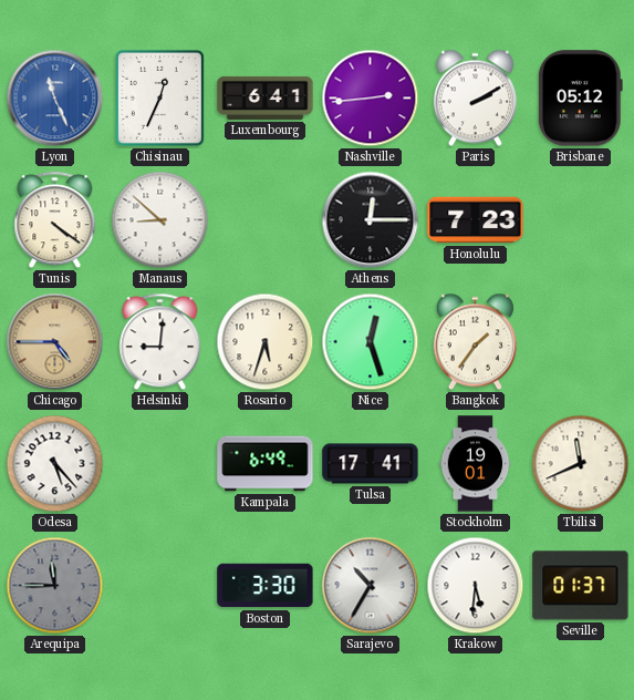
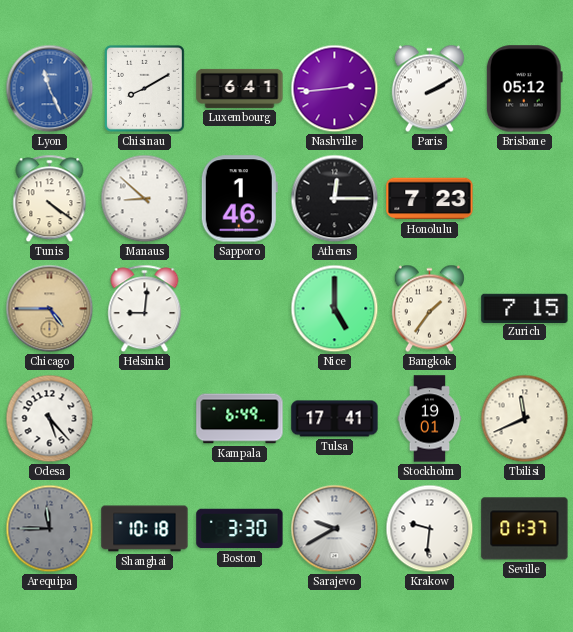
Chisinau: 12:34 -> 8:10
Sapporo: none -> 1:46
Rosario: 5:33 -> none
Nice: 12:27 -> 5:00
Zurich: none -> 7:15
Shanghai: none -> 10:18
Sarajevo: 10:35 -> 9:40
Krakow: 5:31 -> 9:31
